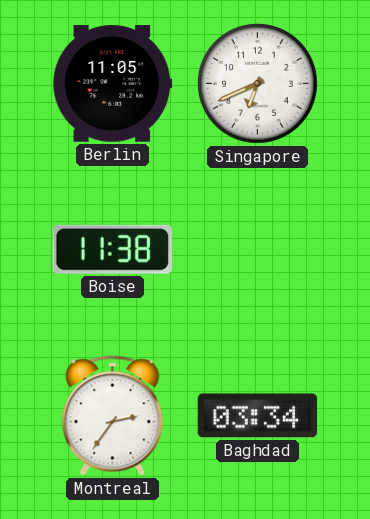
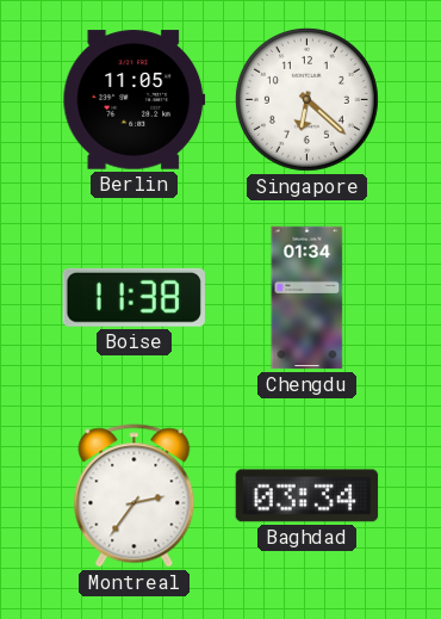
Singapore: 6:41 -> 6:22
Chengdu: none -> 01:34
